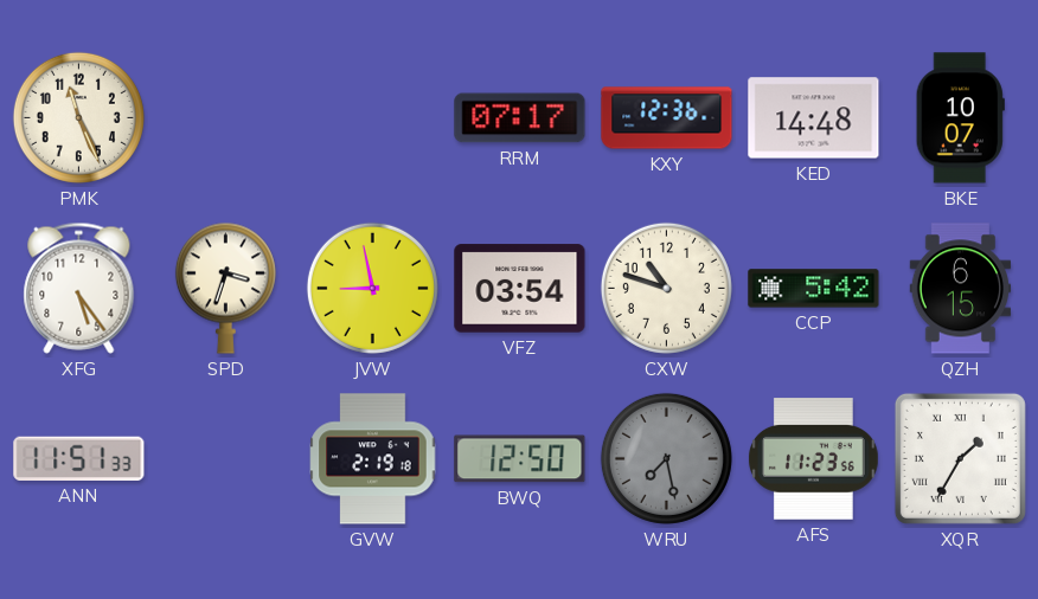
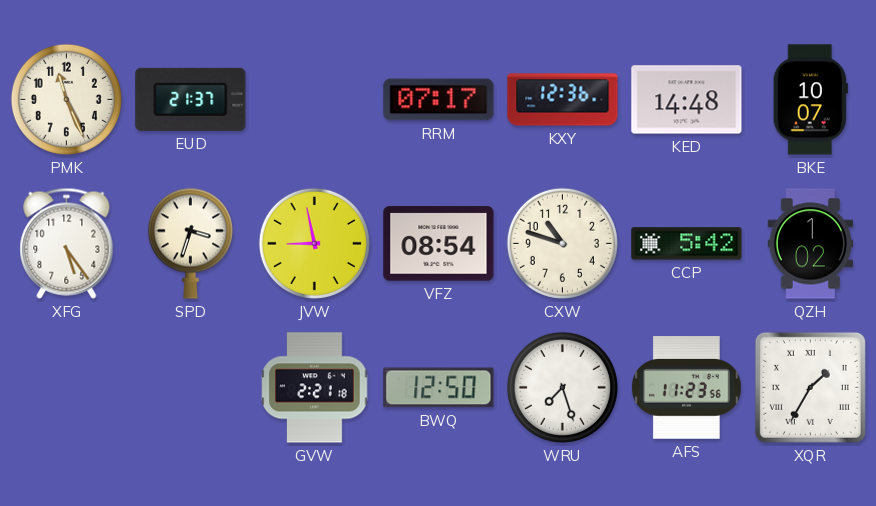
EUD: none -> 21:37
VFZ: 03:54 -> 08:54
QZH: 6:15 -> 1:02
ANN: 11:51 -> none
GVW: 2:19 -> 2:21
WRU: 7:28 -> 7:27
WRU dial: grey -> white
